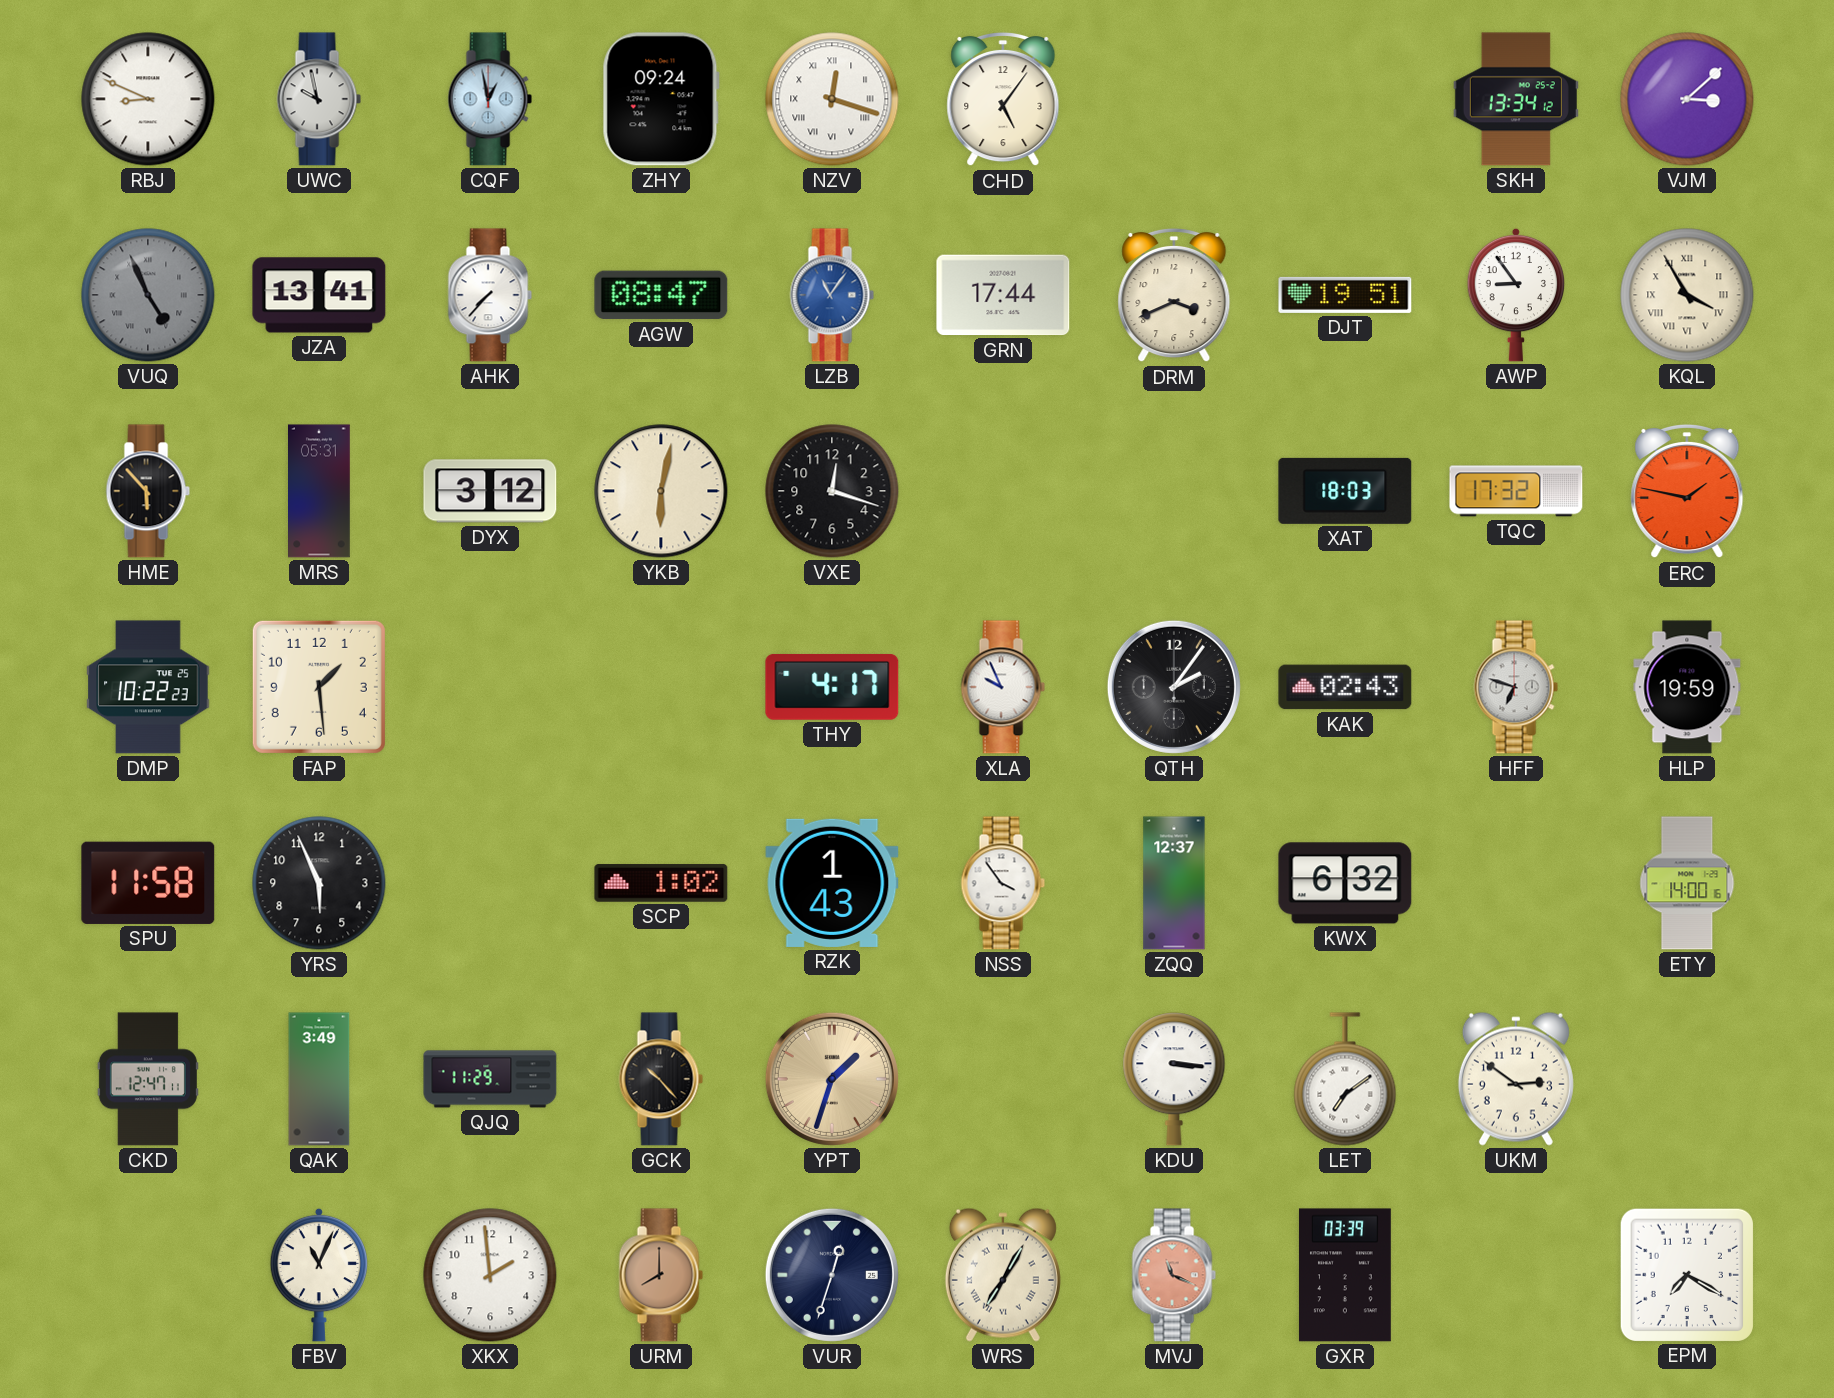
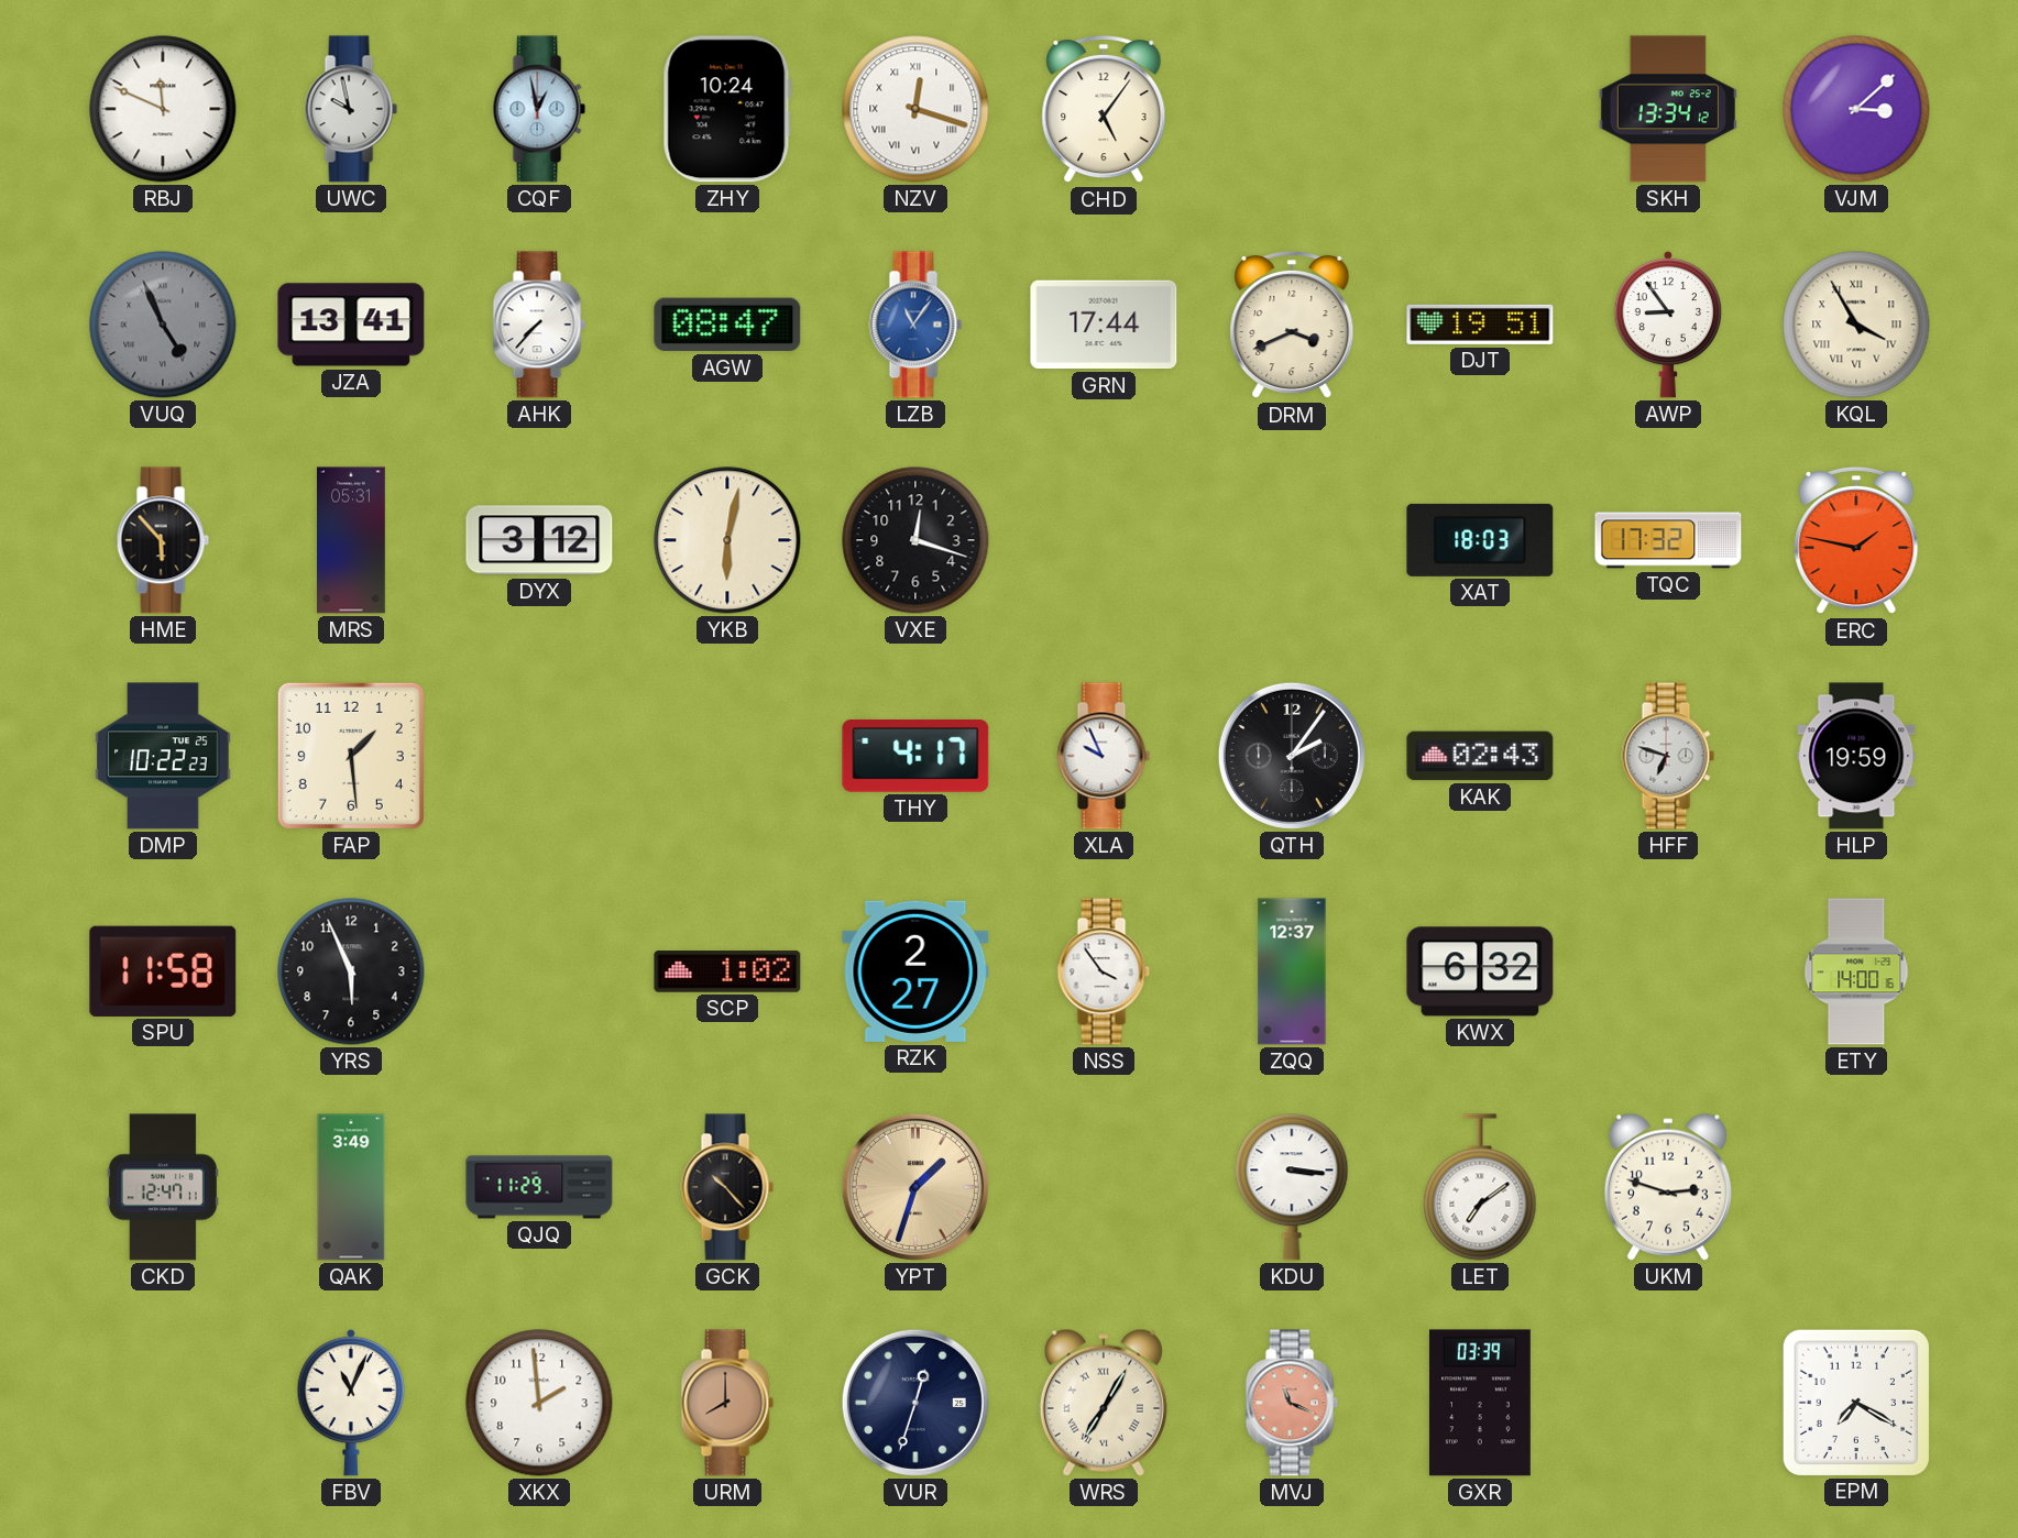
RBJ: 8:49 -> 11:49
ZHY: 09:24 -> 10:24
RZK: 1:43 -> 2:27
UKM: 2:51 -> 2:48
